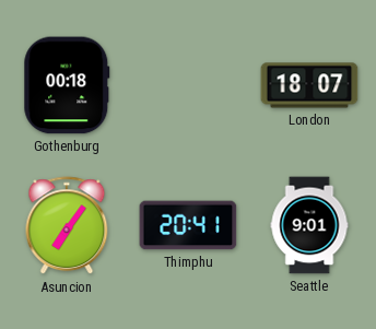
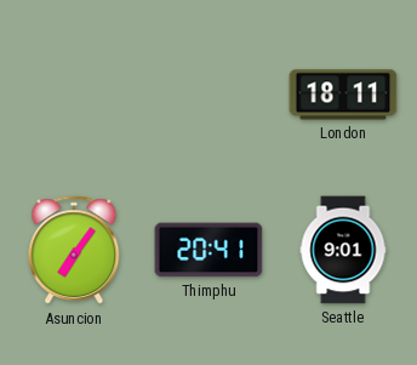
Gothenburg: 00:18 -> none
London: 18:07 -> 18:11
